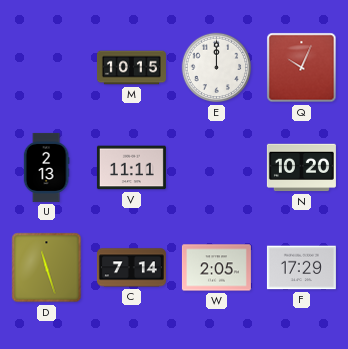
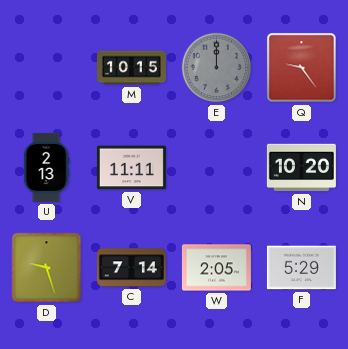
E dial: white -> grey
Q: 10:04 -> 9:24
D: 11:27 -> 9:27
F: 17:29 -> 5:29
